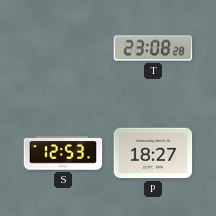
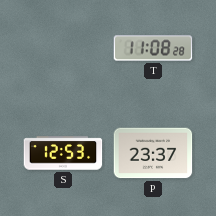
T: 23:08 -> 11:08
P: 18:27 -> 23:37
